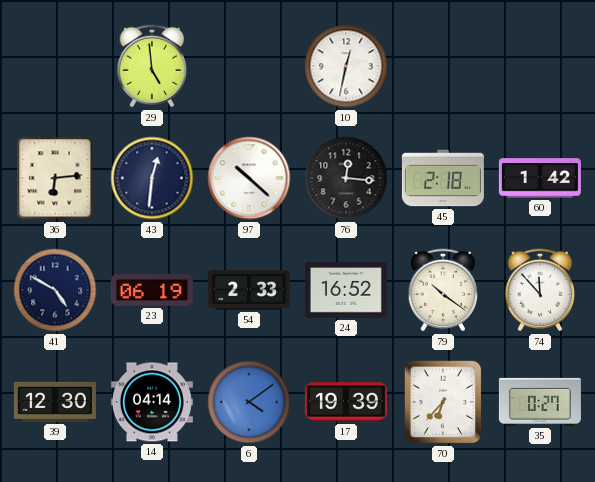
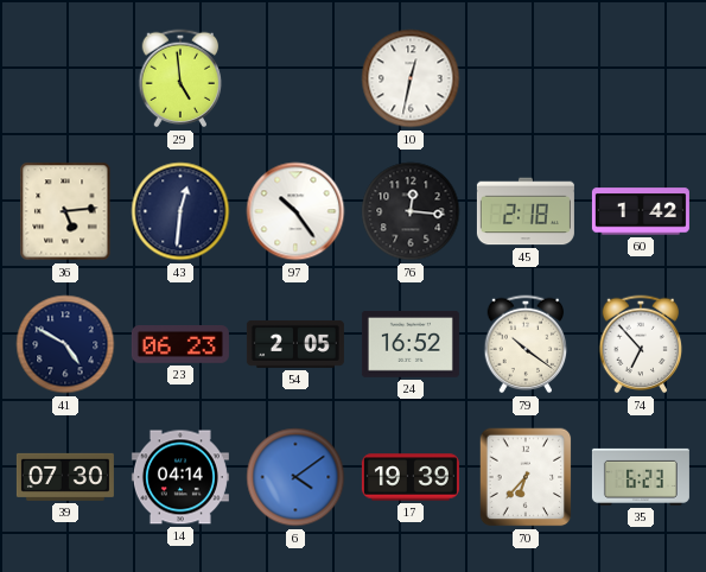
36: 6:14 -> 5:14
97: 10:22 -> 10:24
23: 06:19 -> 06:23
54: 2:33 -> 2:05
74: 11:53 -> 6:53
39: 12:30 -> 07:30
35: 0:27 -> 6:23
